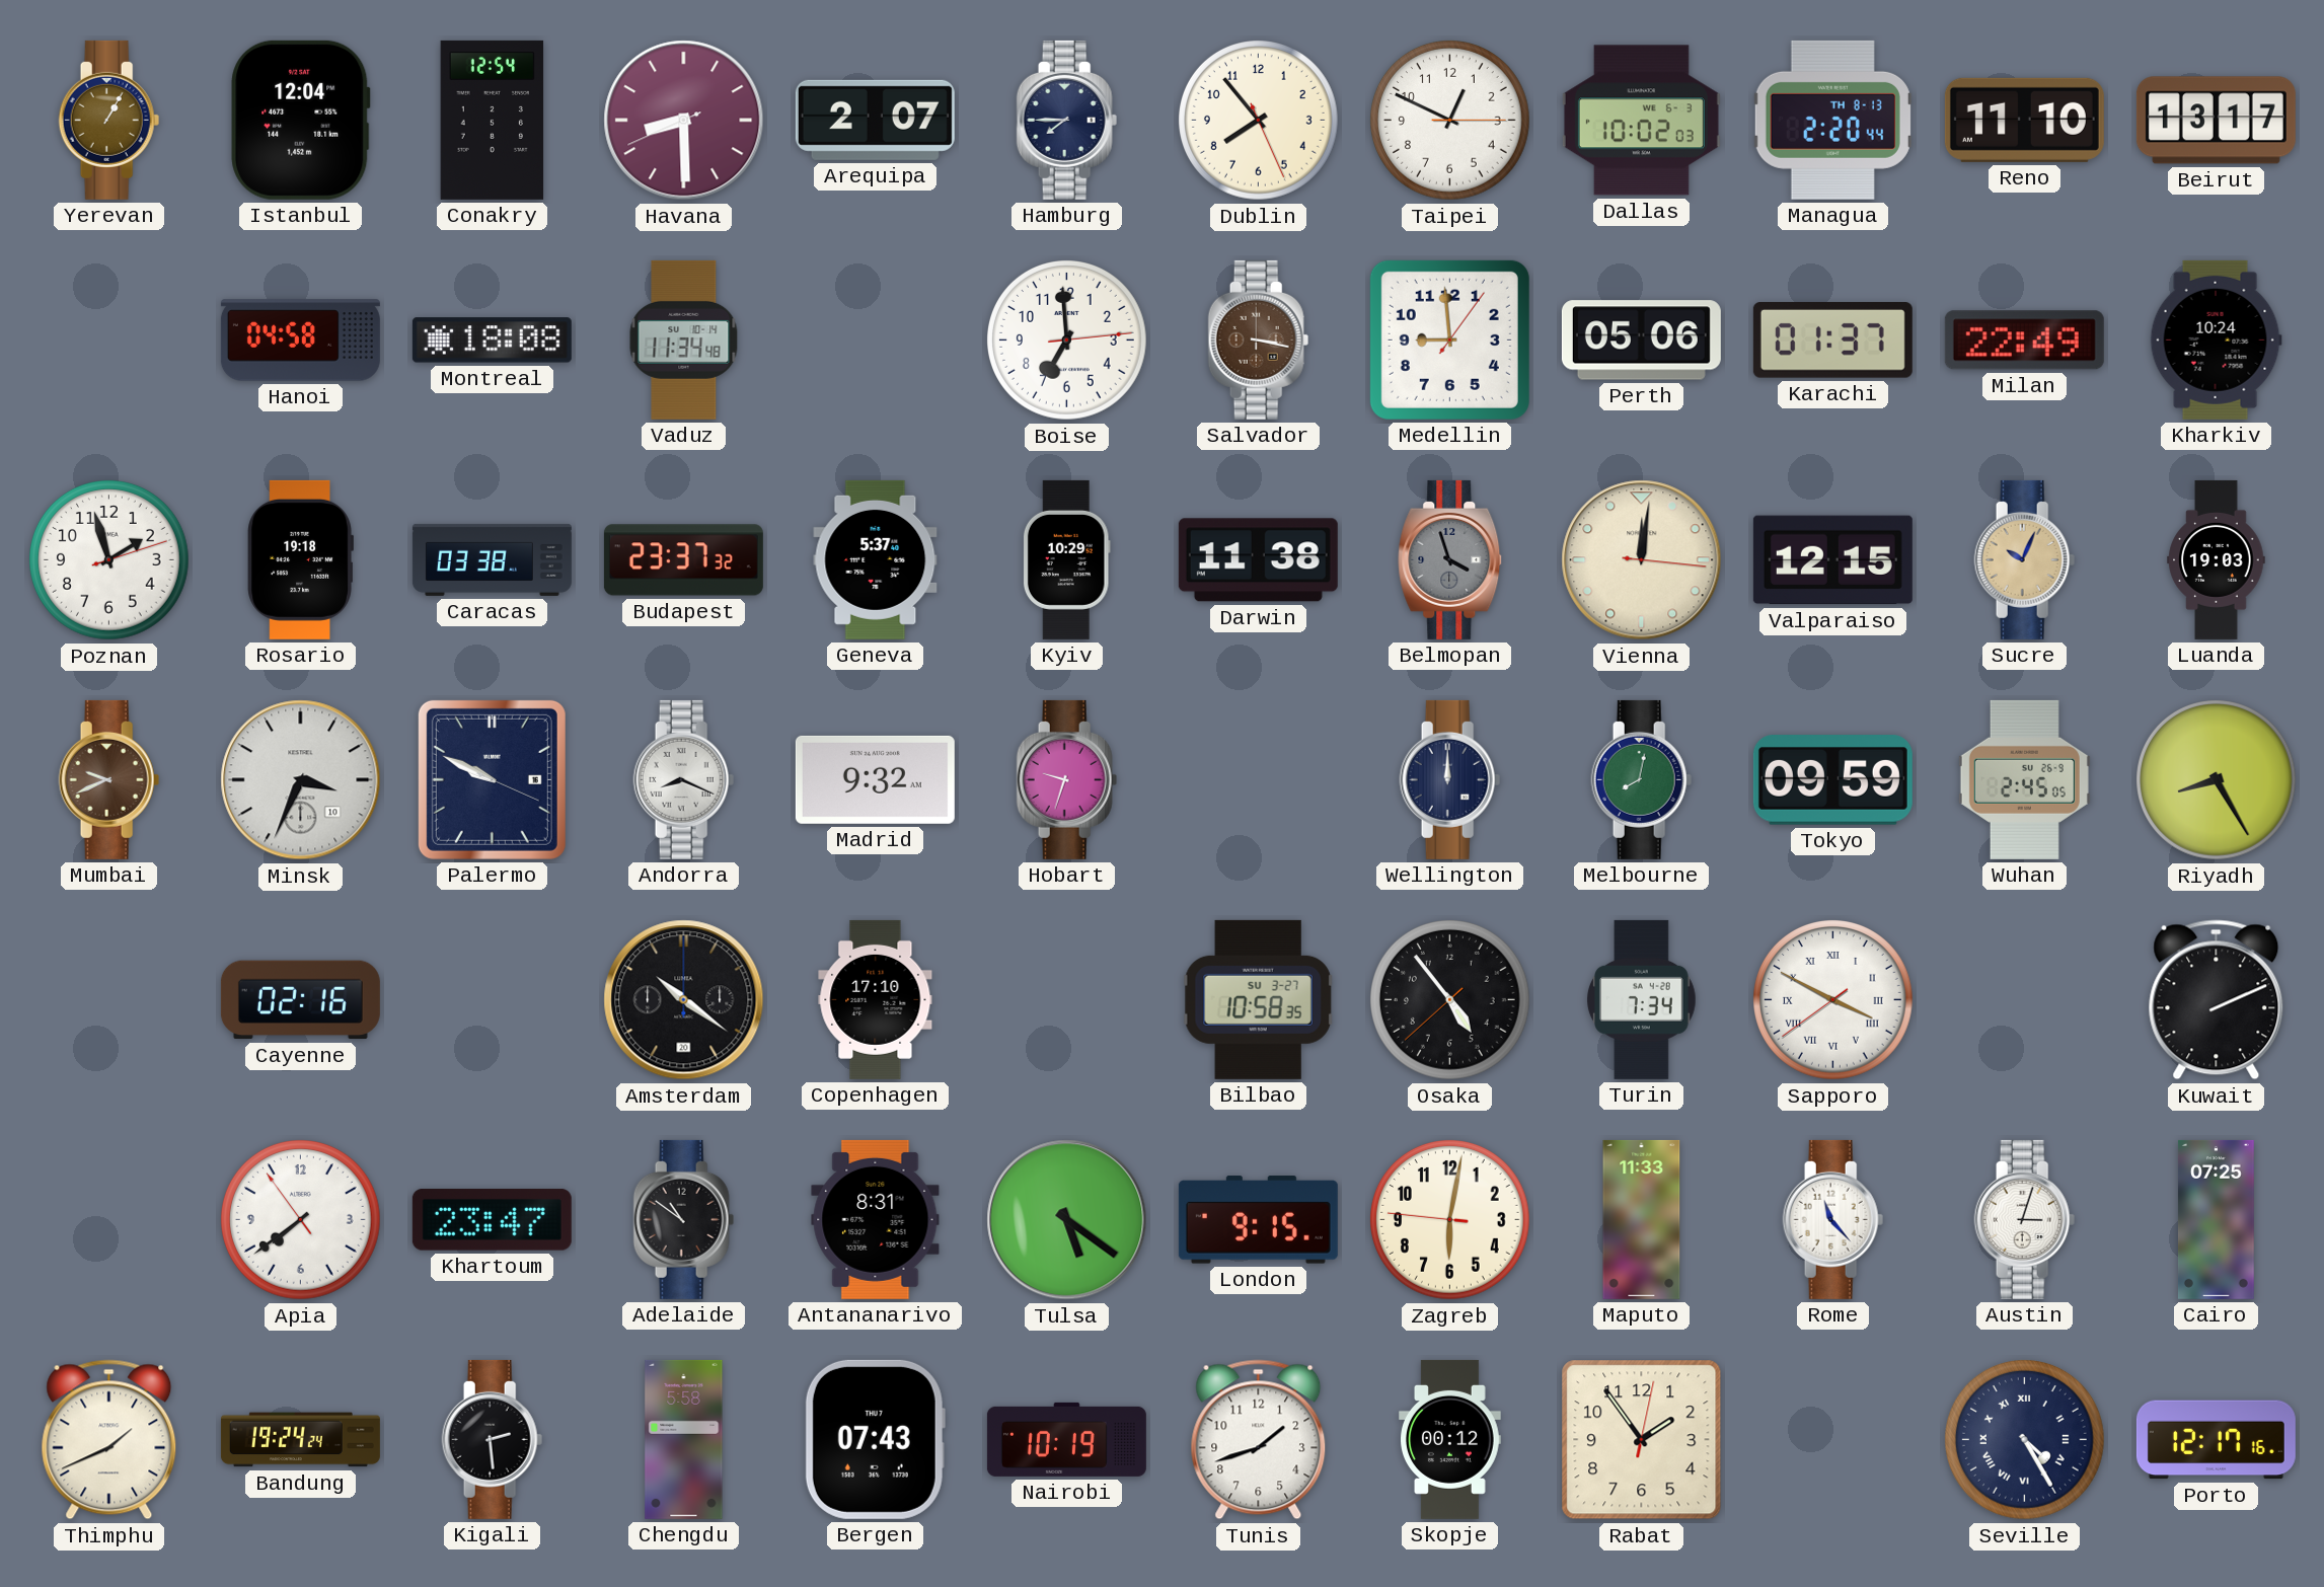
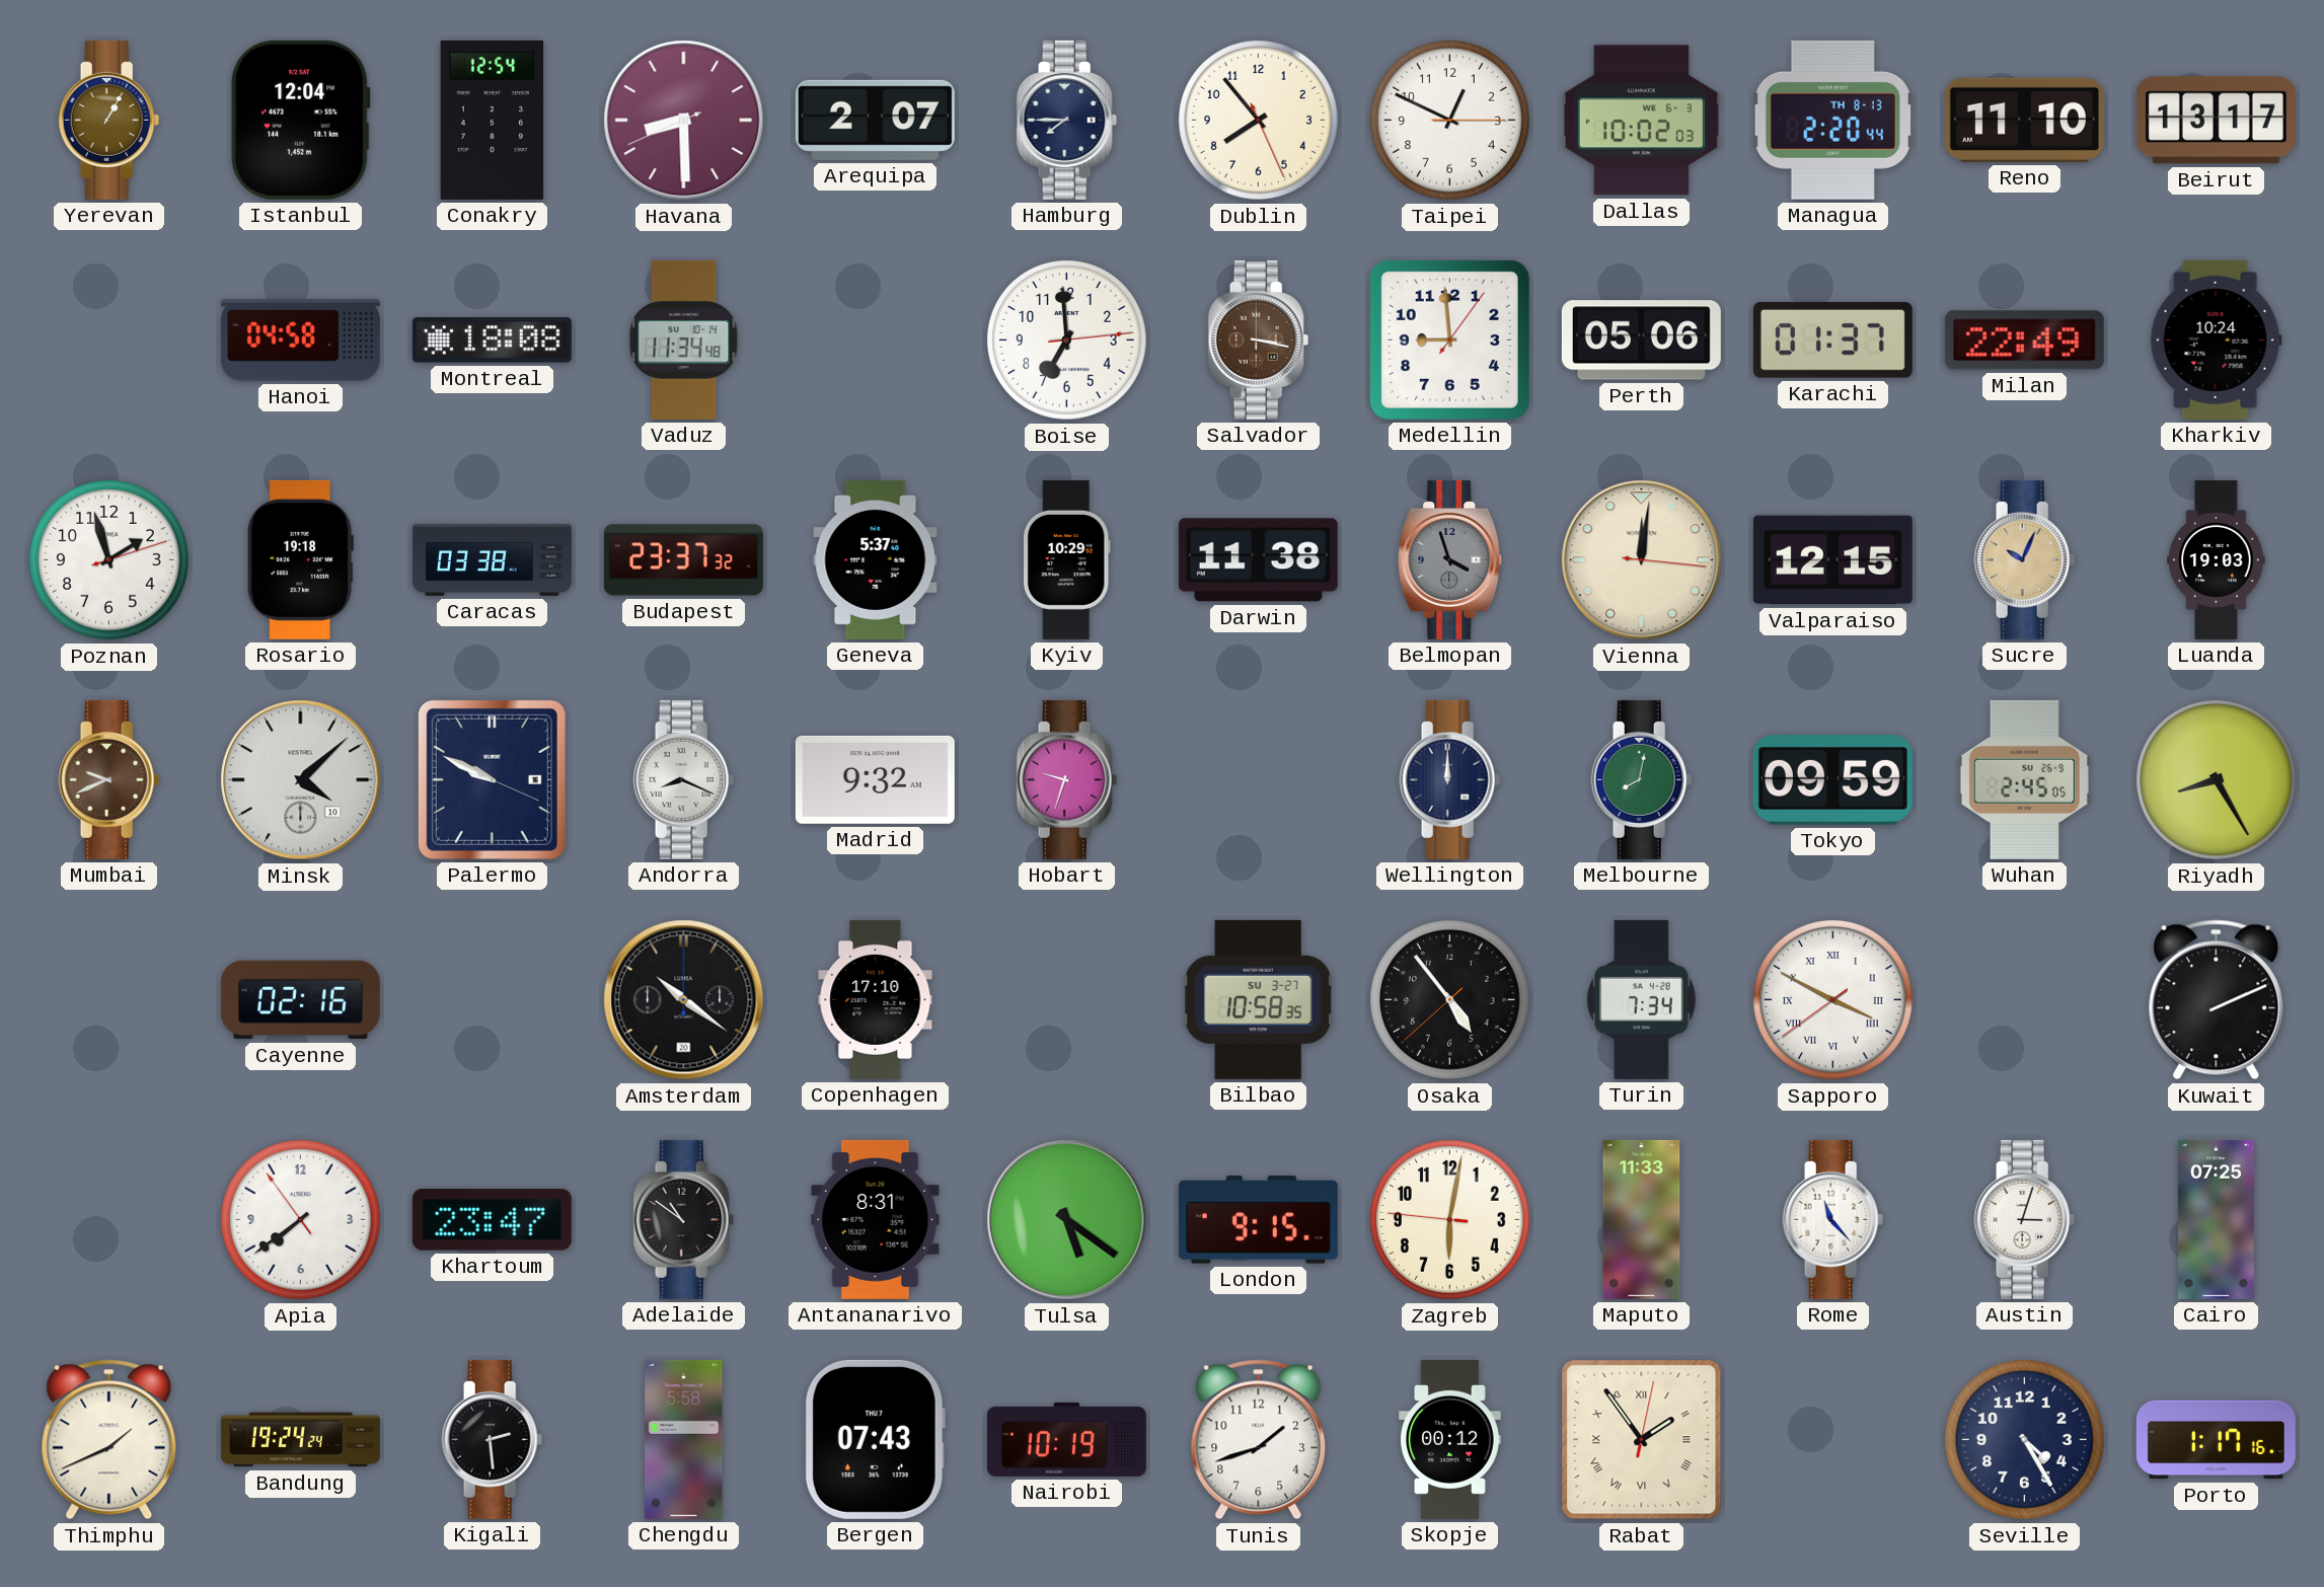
Minsk: 3:34 -> 4:08
Rabat numerals: Arabic -> Roman
Seville numerals: Roman -> Arabic
Porto: 12:17 -> 1:17
